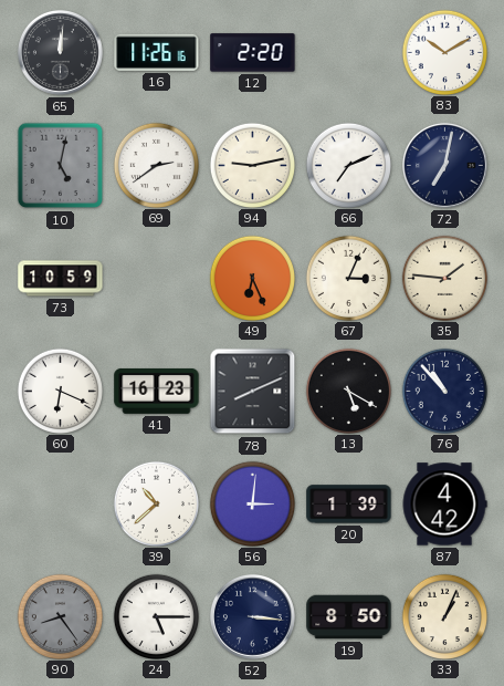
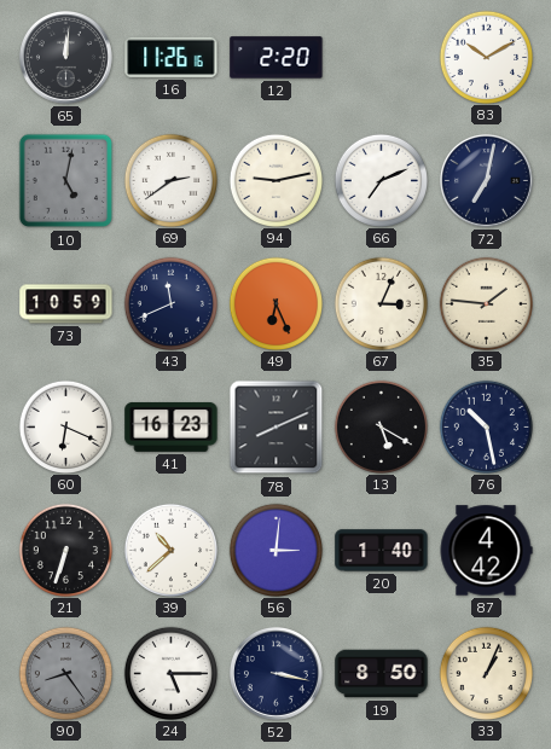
43: none -> 11:41
76: 10:53 -> 10:28
21: none -> 6:33
20: 1:39 -> 1:40
52: 3:16 -> 3:17
